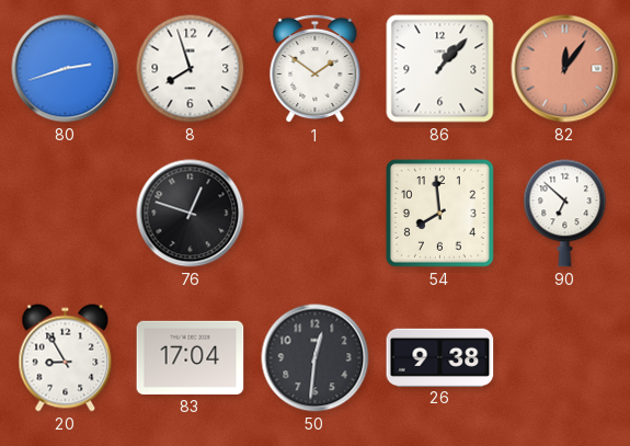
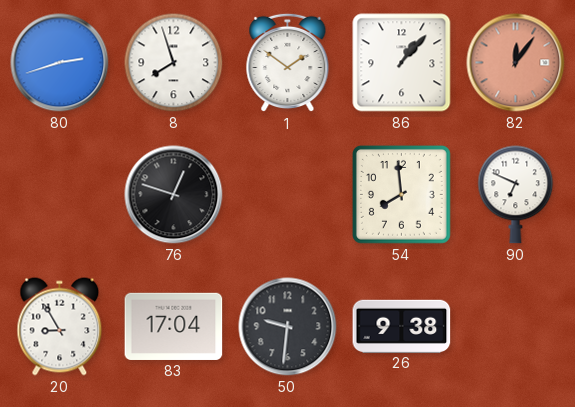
90: 6:52 -> 6:49
50: 12:31 -> 9:31
